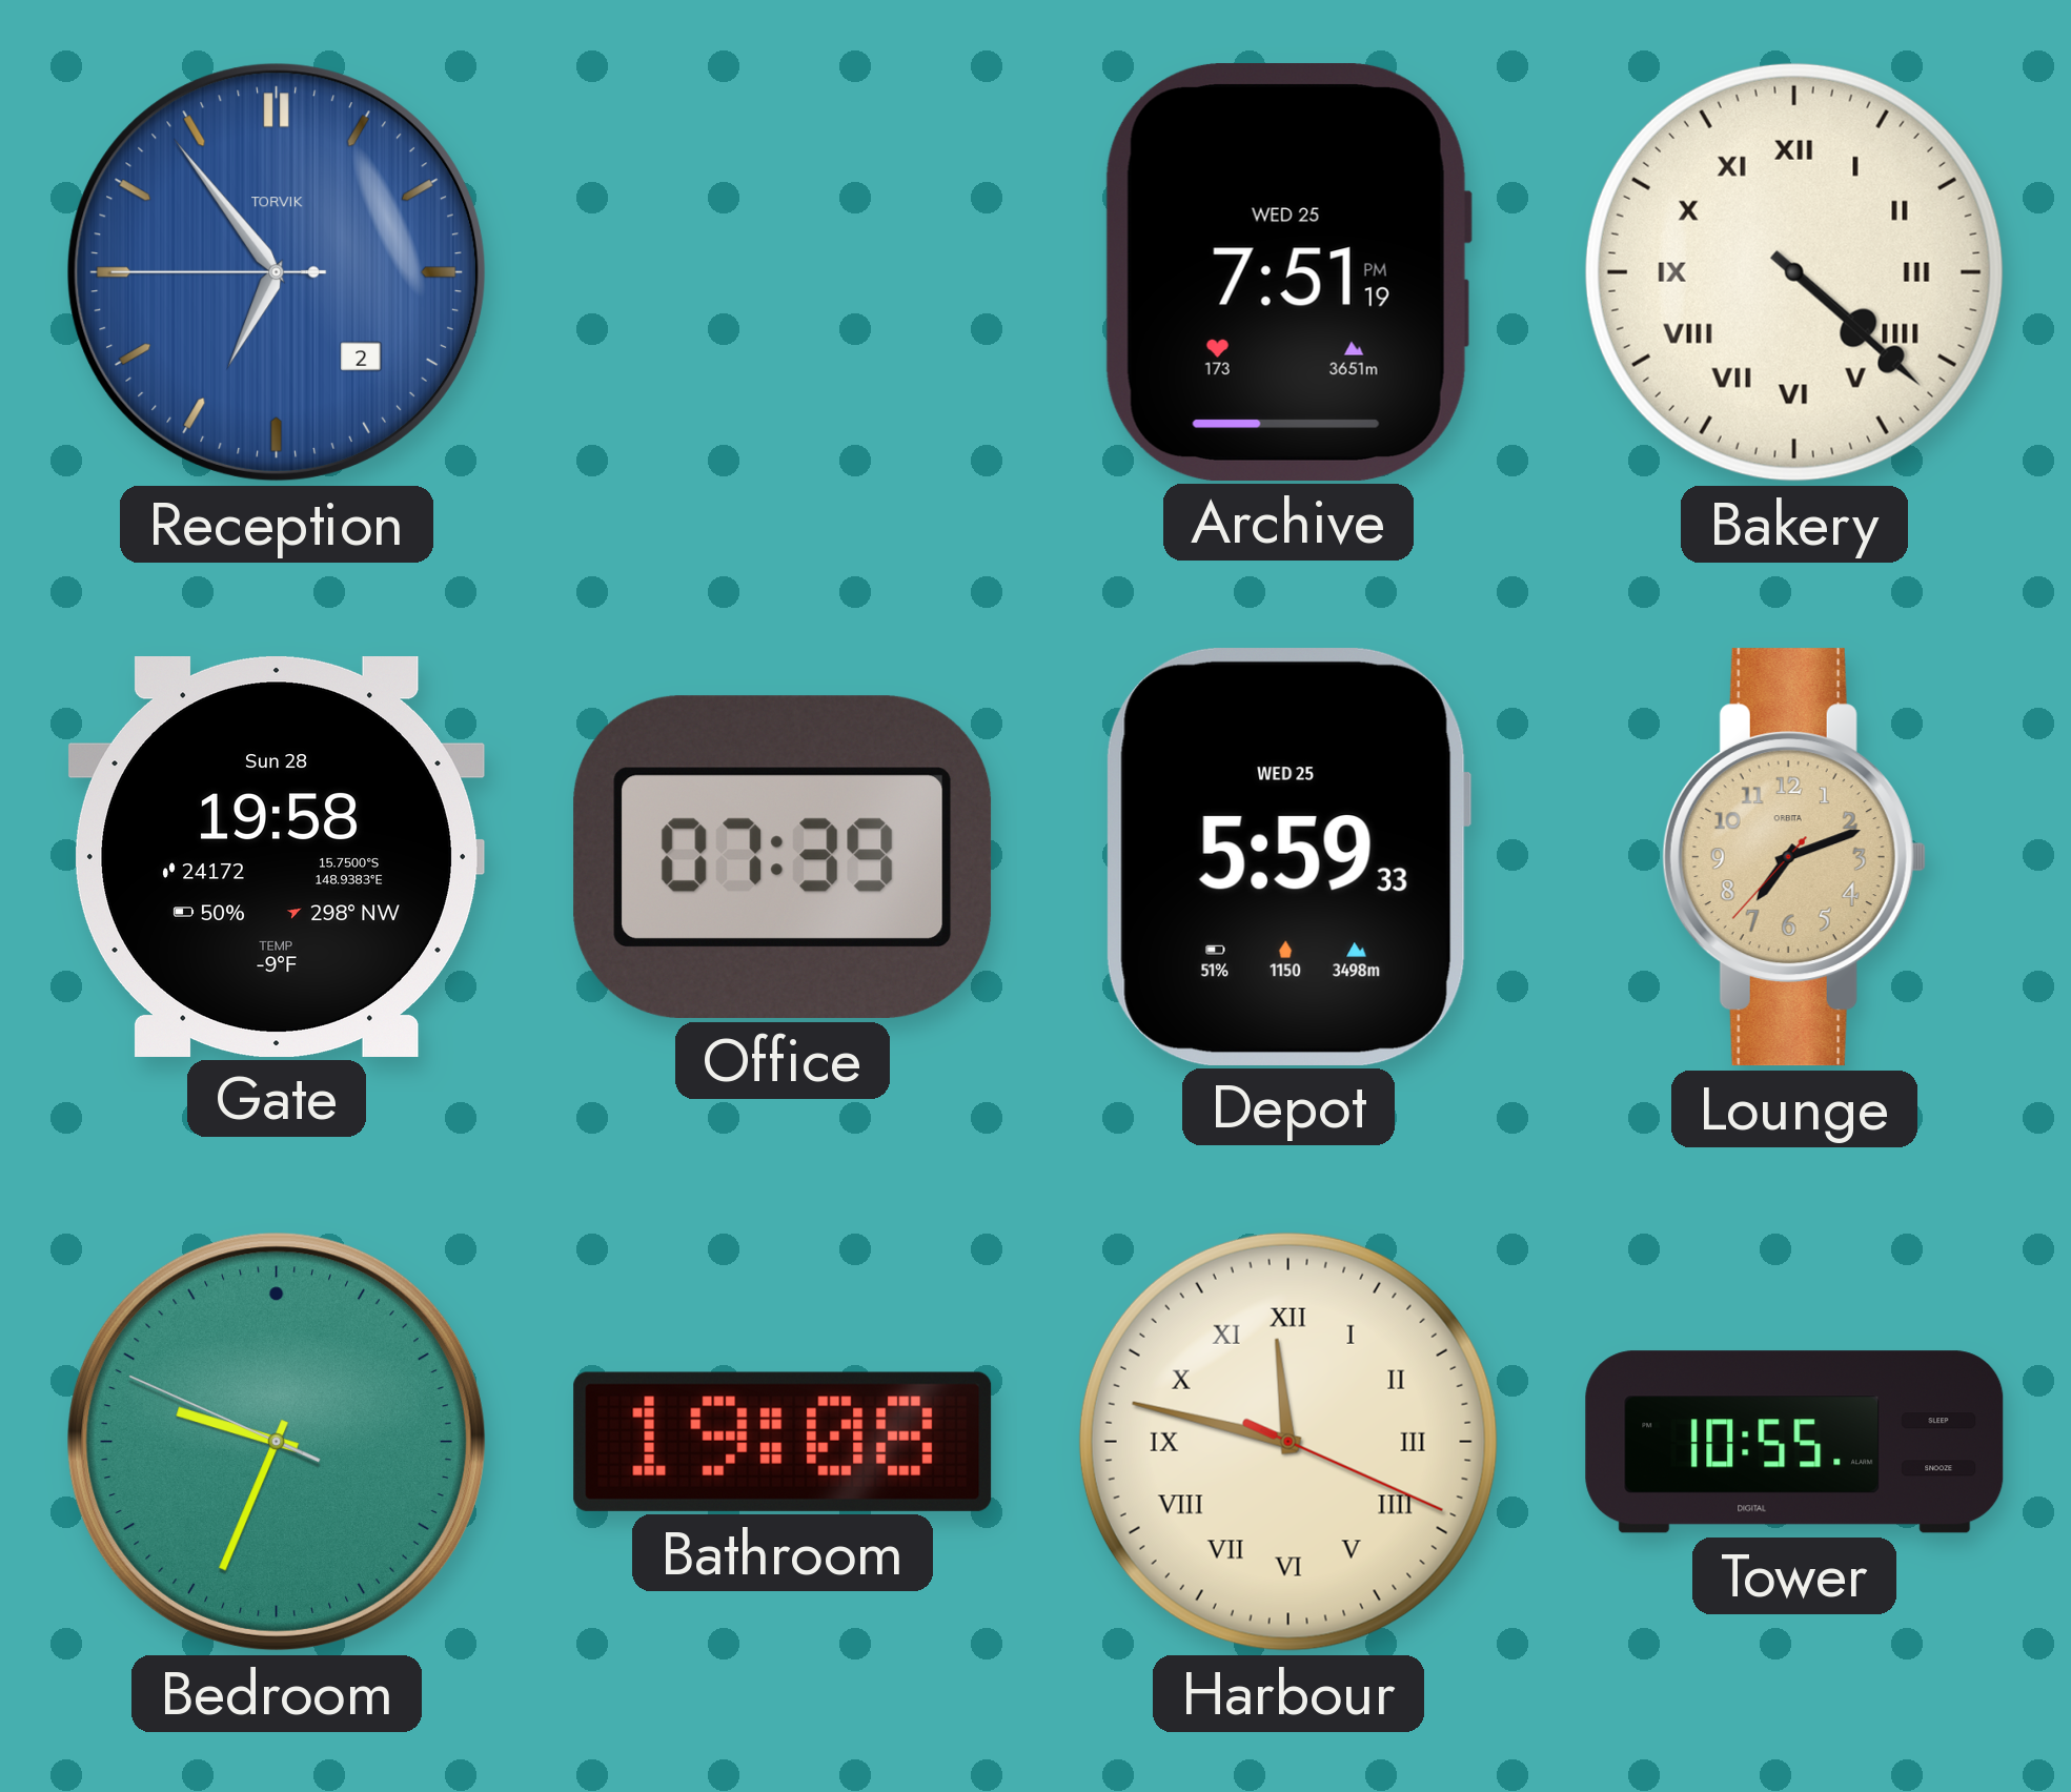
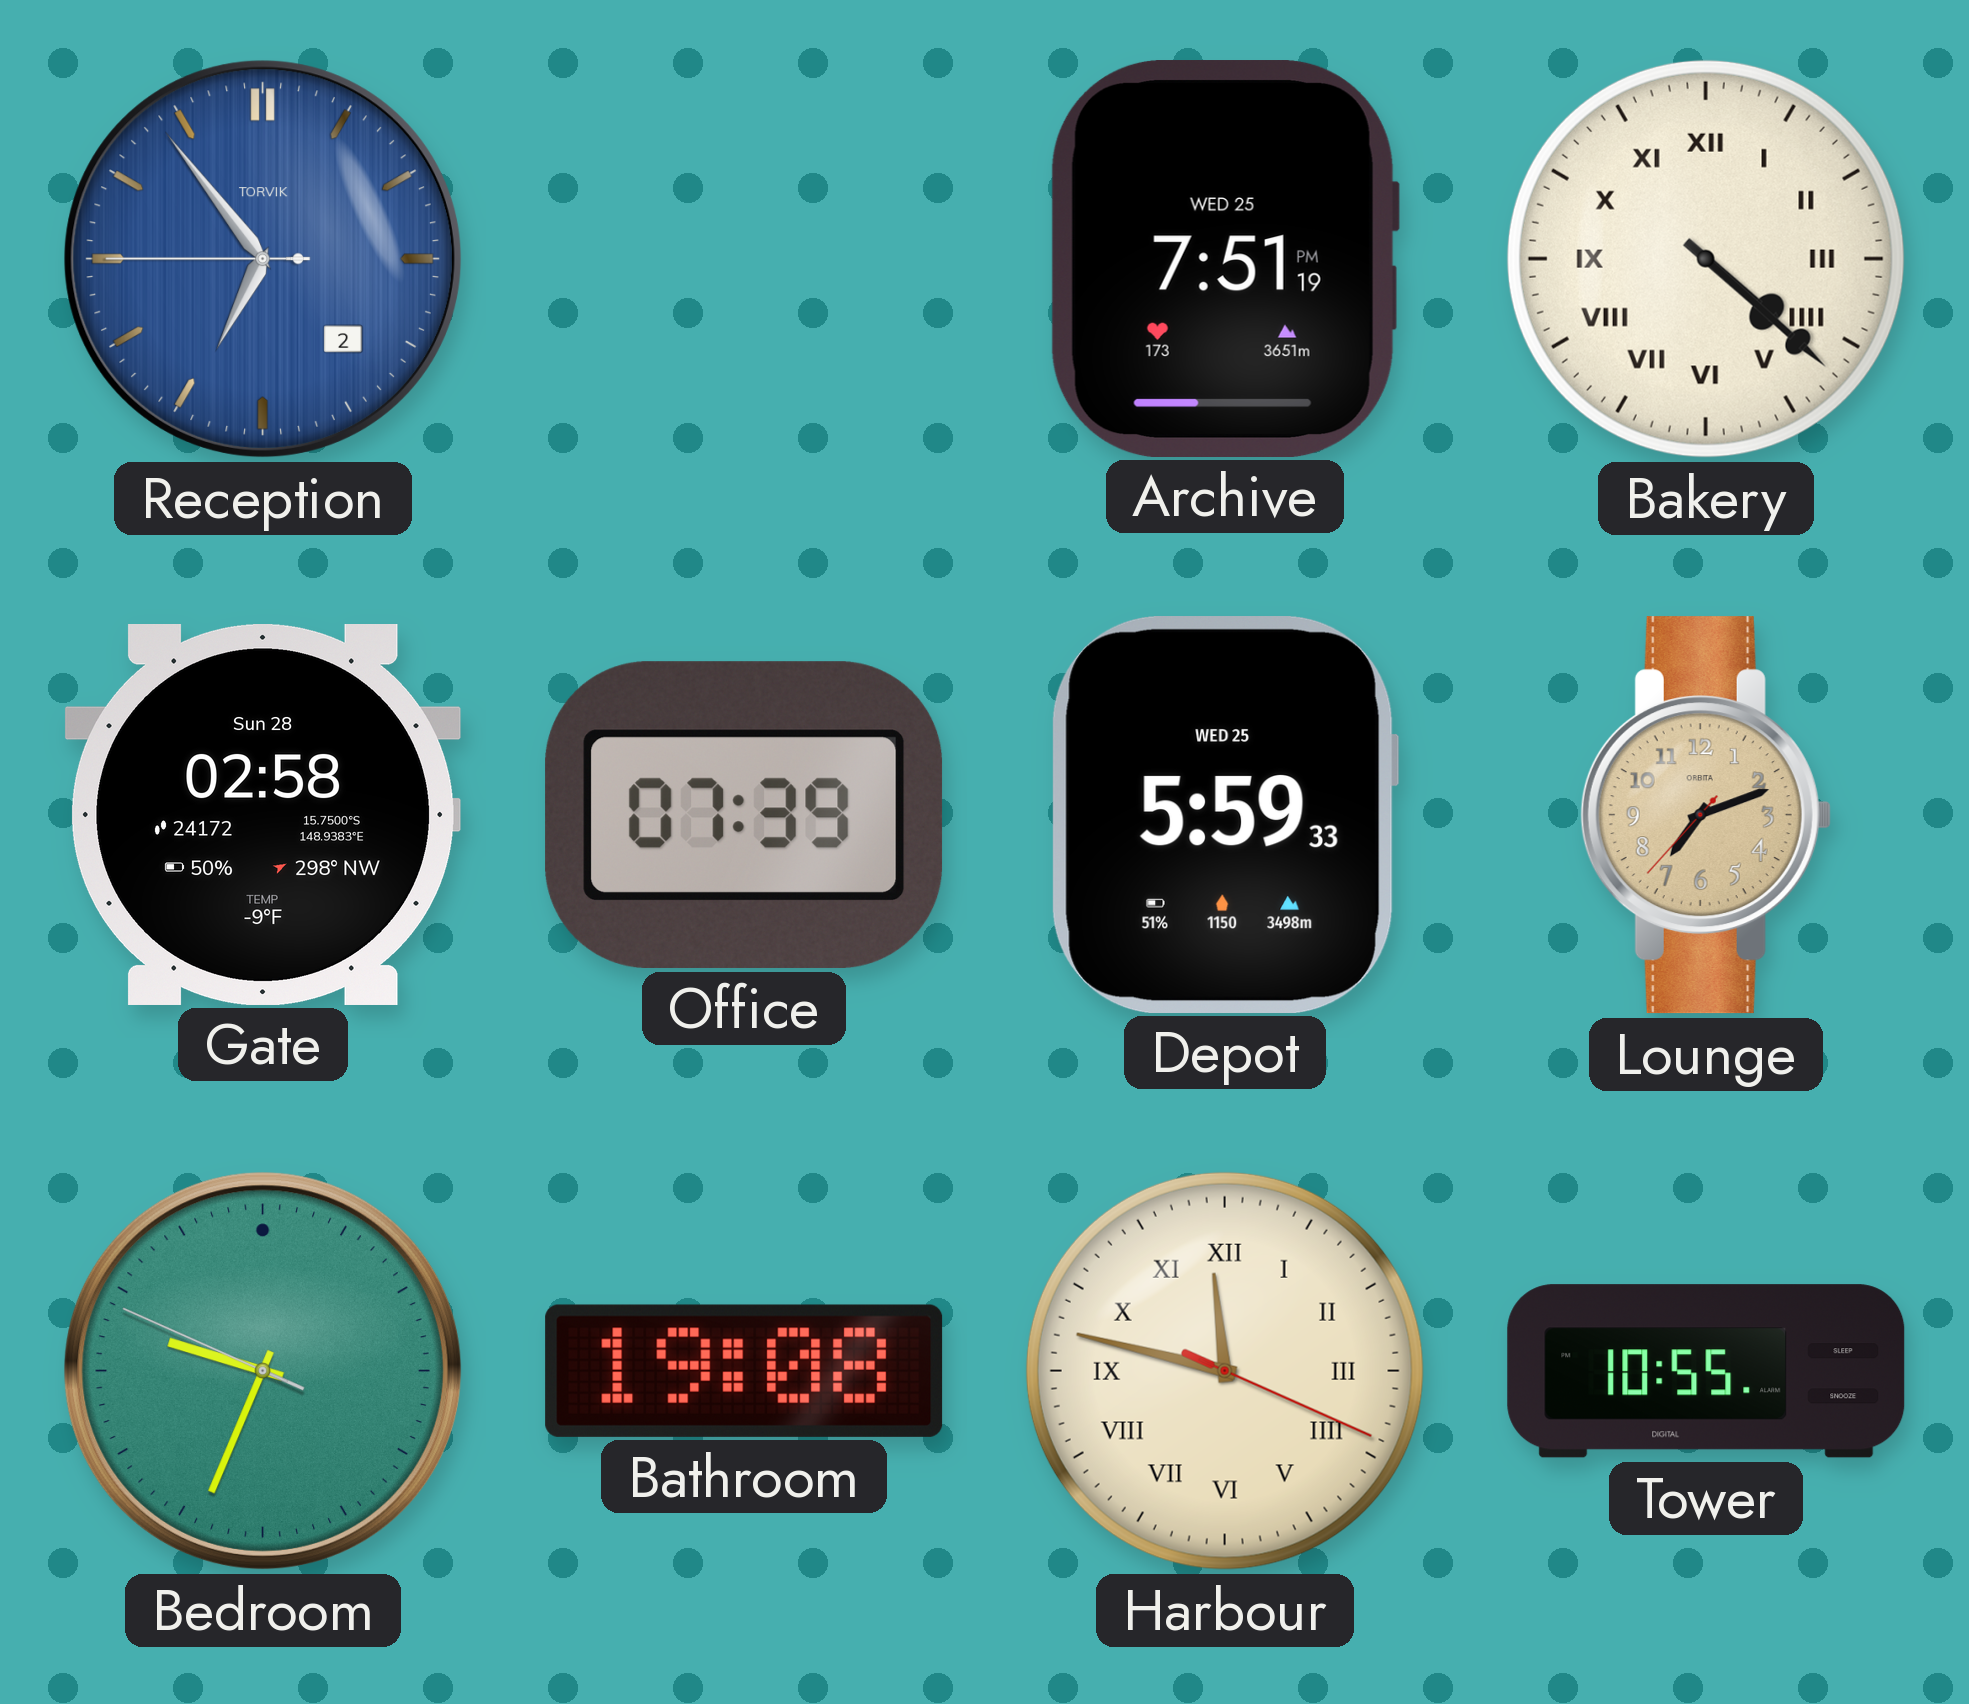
Gate: 19:58 -> 02:58
